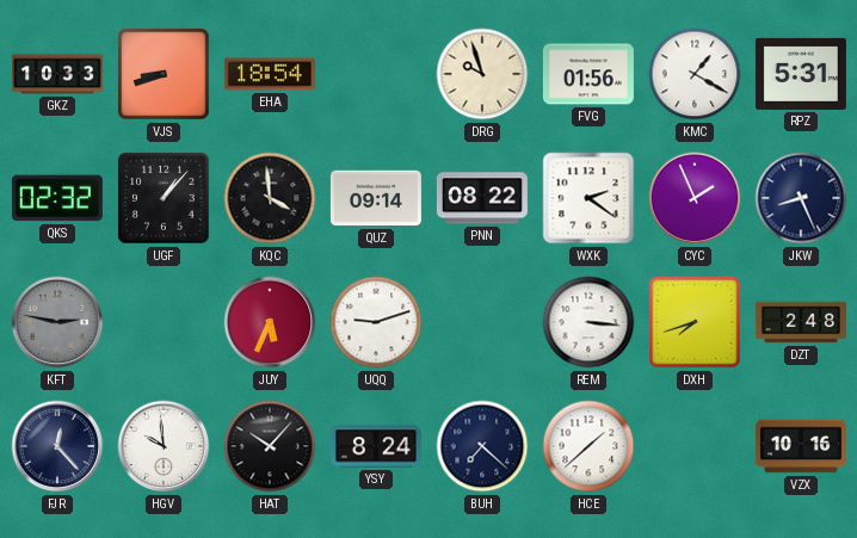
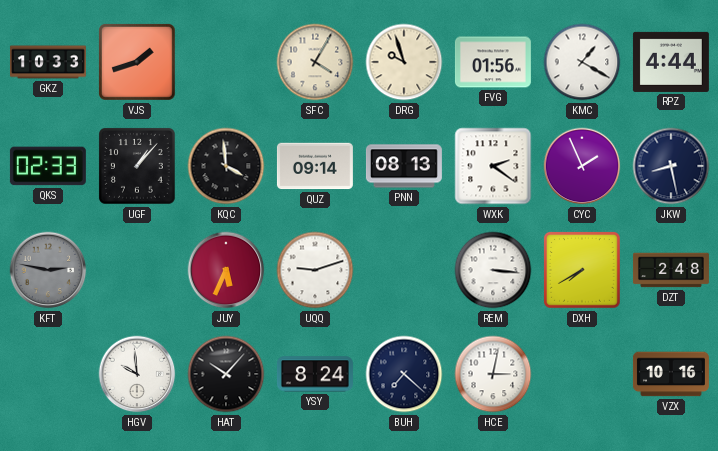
VJS: 8:42 -> 1:42
EHA: 18:54 -> none
SFC: none -> 4:05
RPZ: 5:31 -> 4:44
QKS: 02:32 -> 02:33
PNN: 08:22 -> 08:13
JKW: 8:26 -> 8:28
DXH: 7:42 -> 7:40
FJR: 12:23 -> none
HCE: 1:38 -> 3:02
